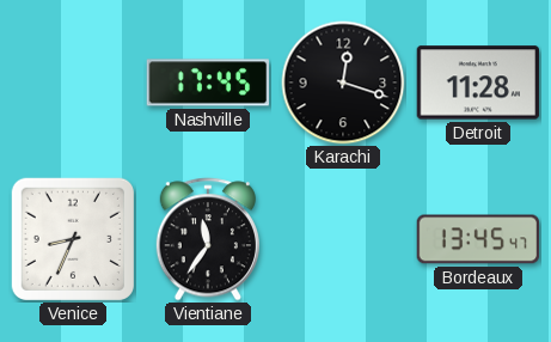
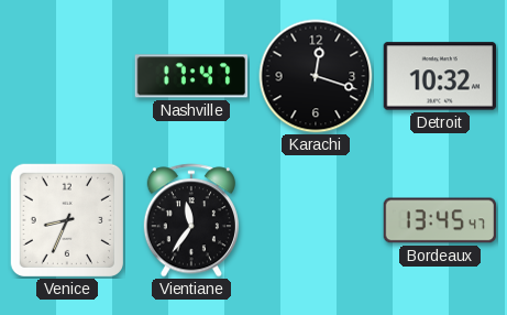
Nashville: 17:45 -> 17:47
Detroit: 11:28 -> 10:32
